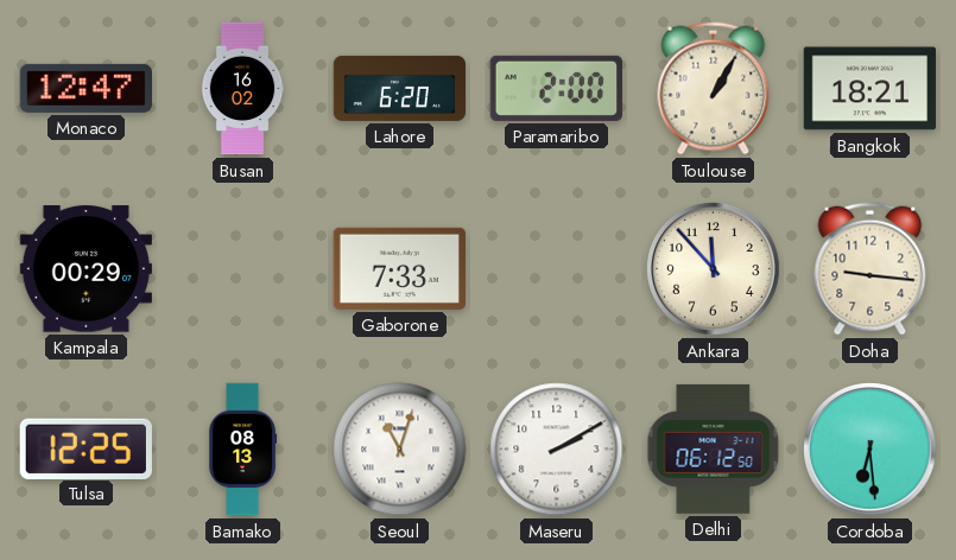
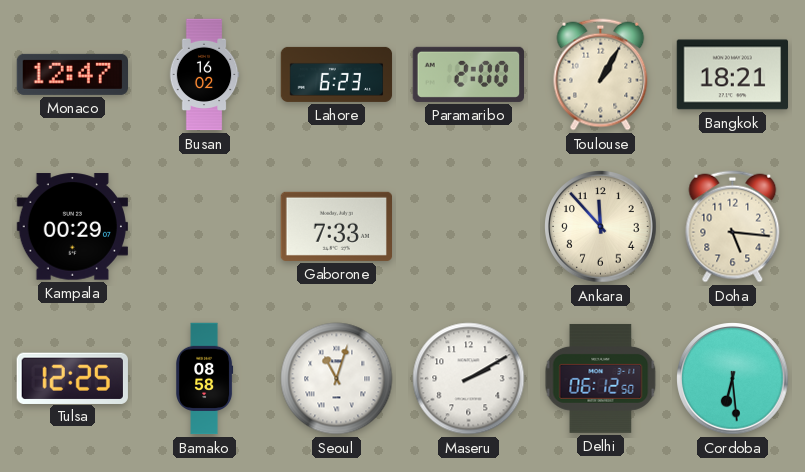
Lahore: 6:20 -> 6:23
Doha: 9:16 -> 5:16
Bamako: 08:13 -> 08:58
